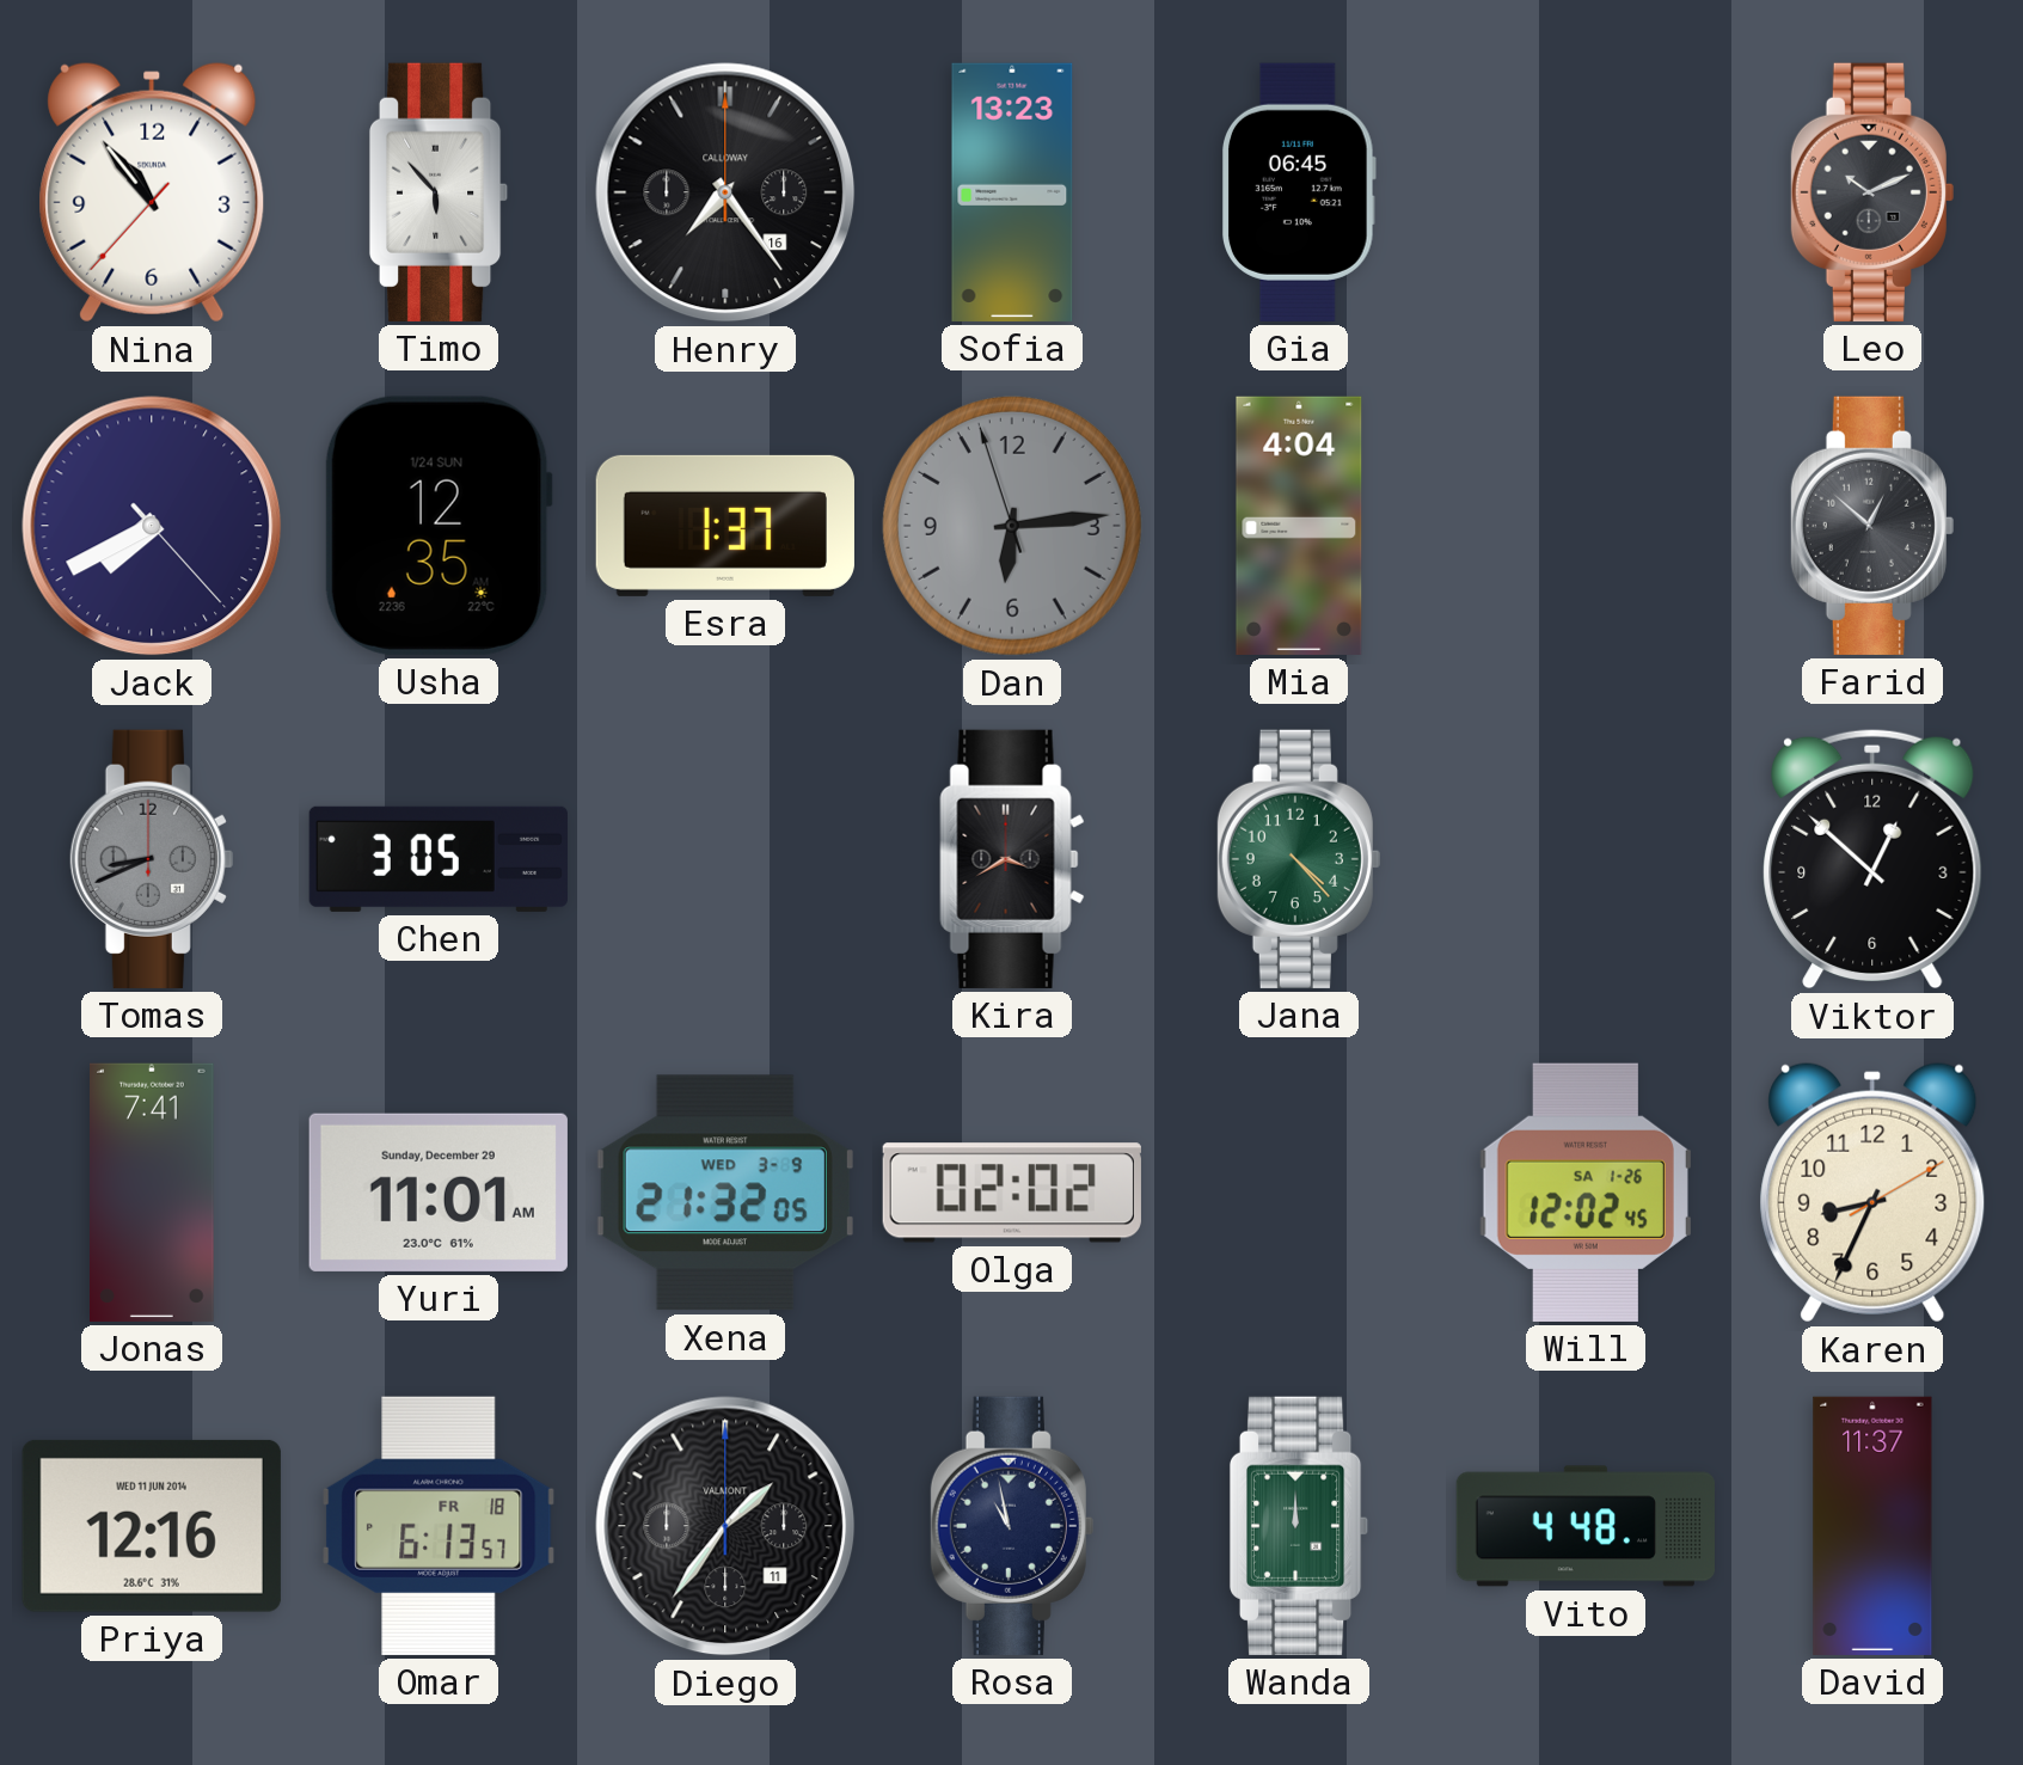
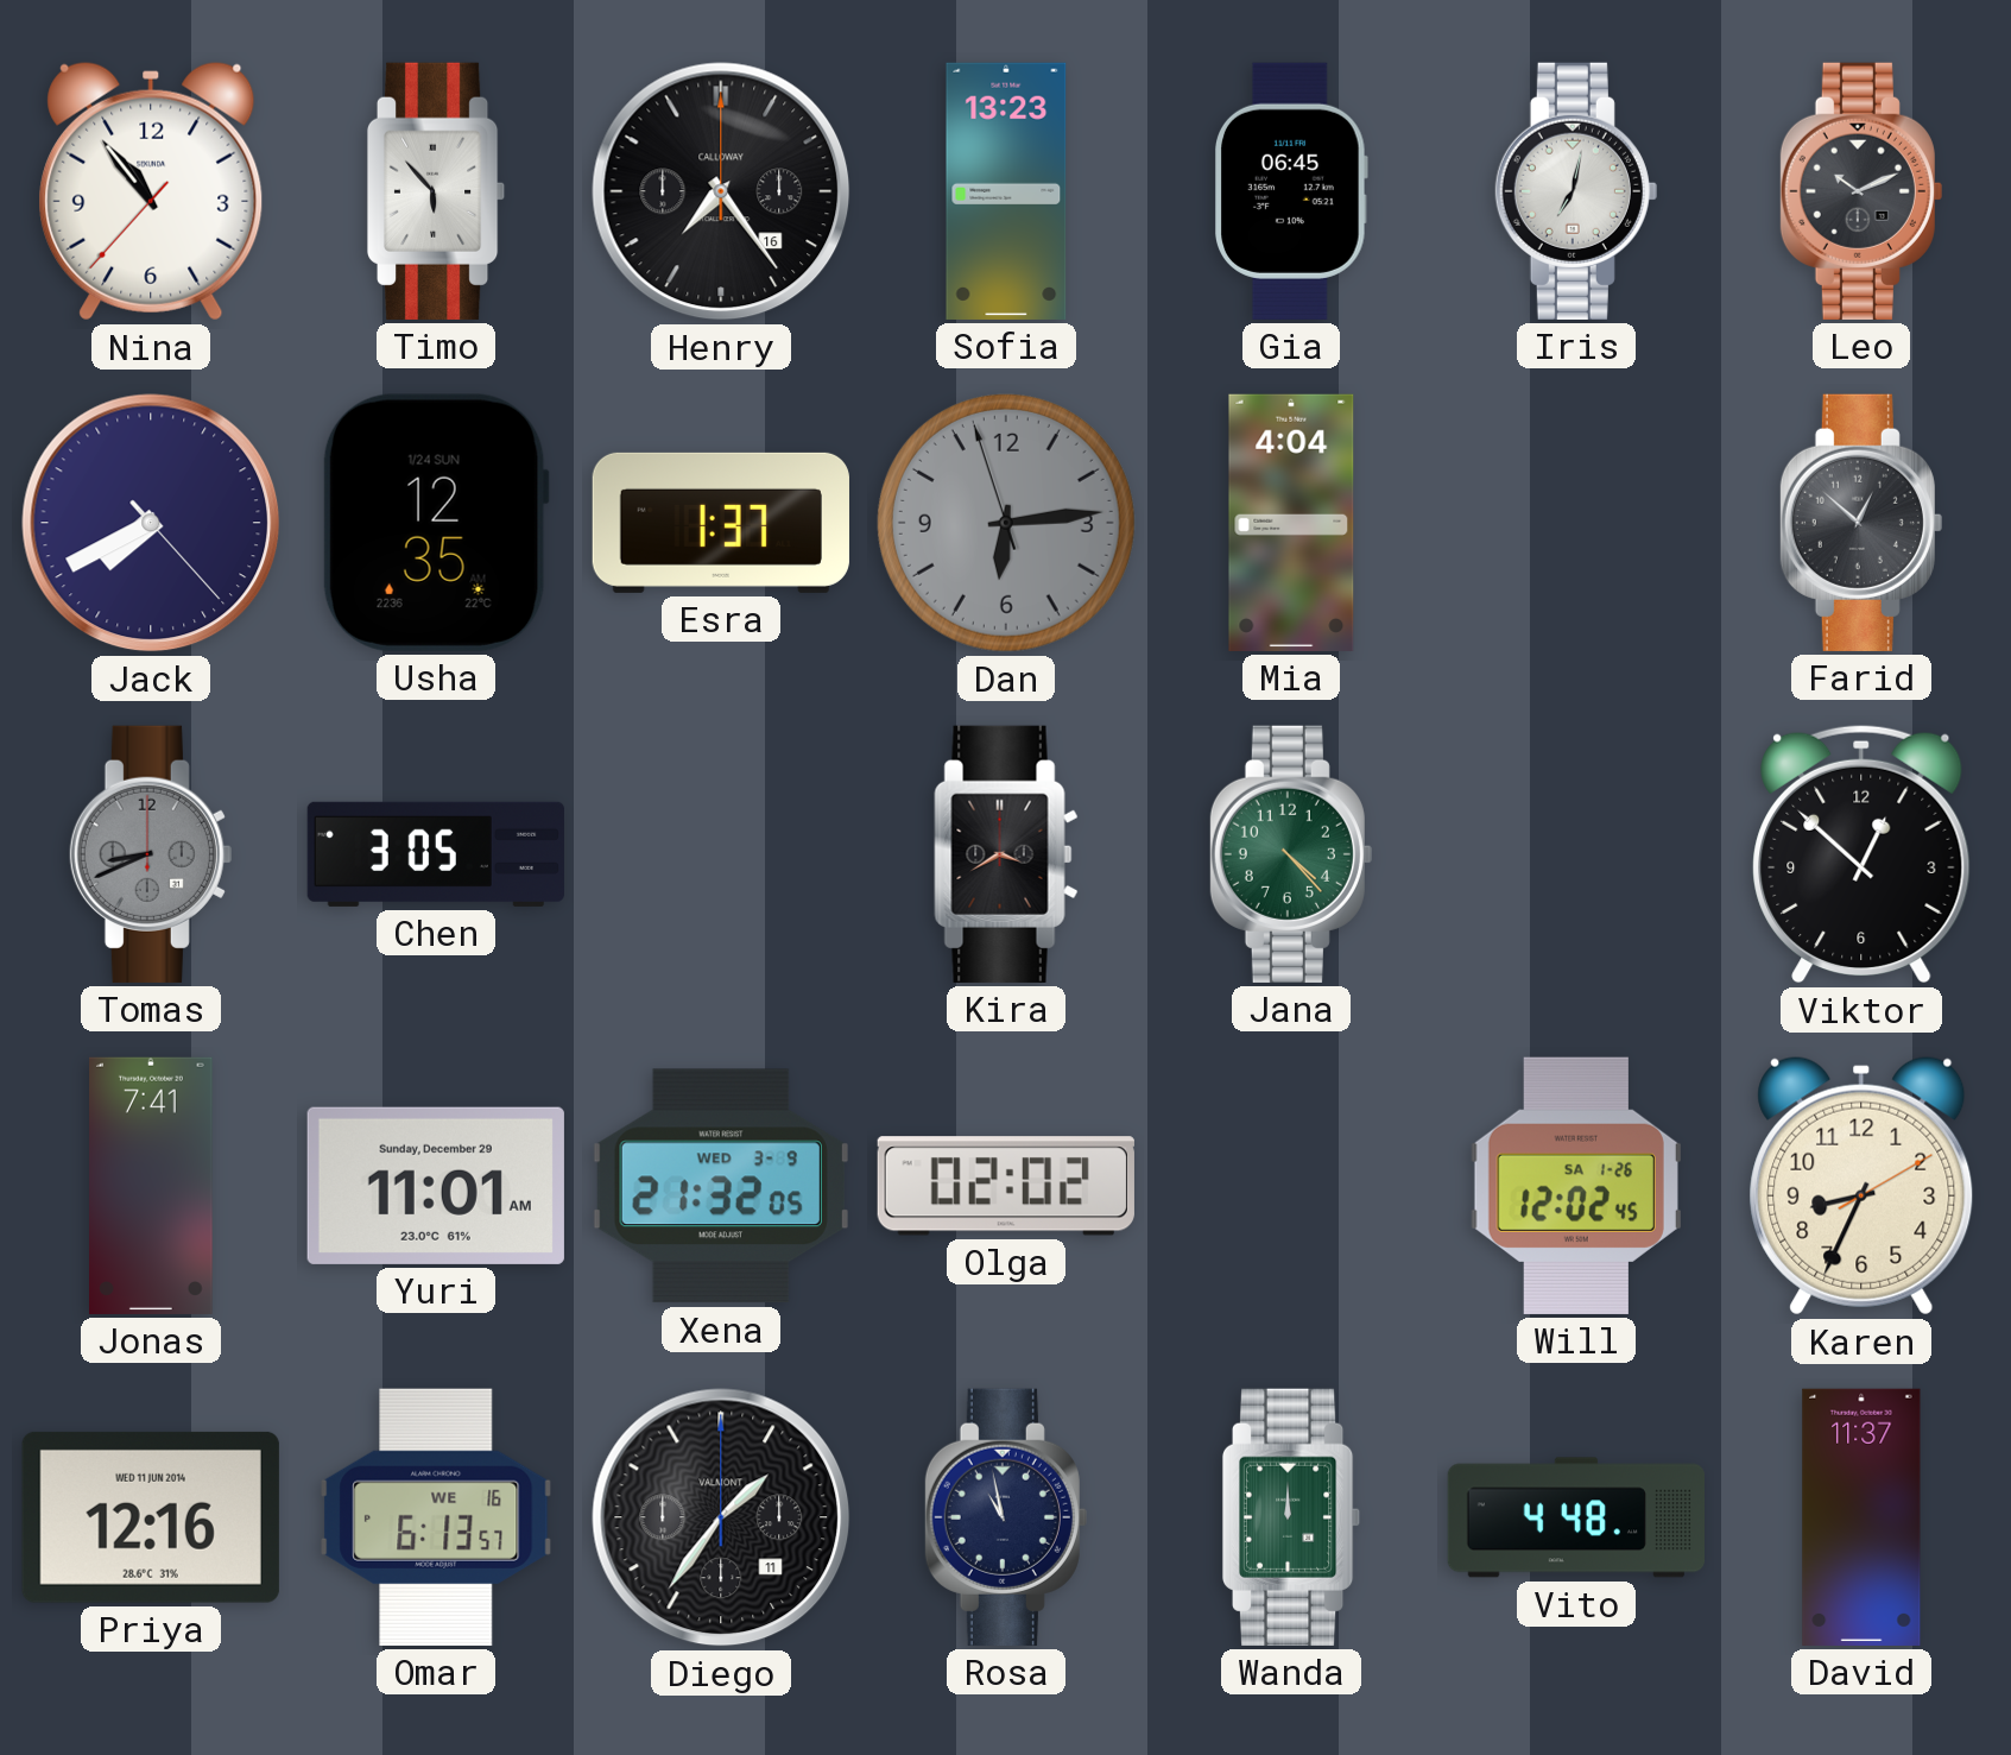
Iris: none -> 7:02
Omar date: FR 18 -> WE 16
